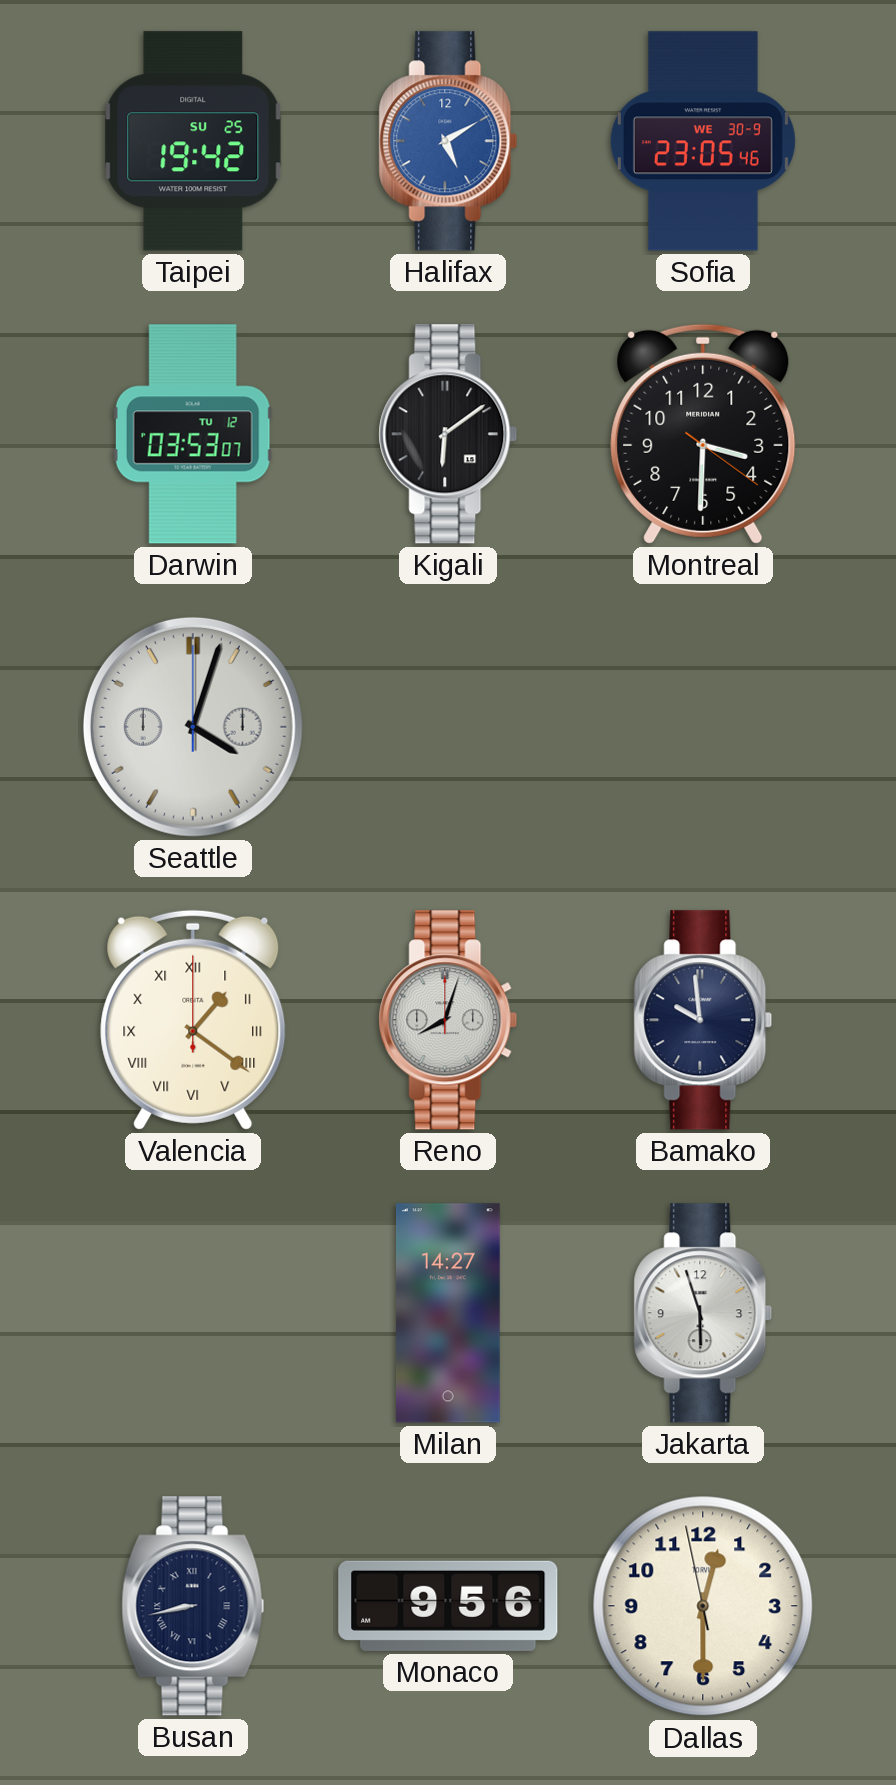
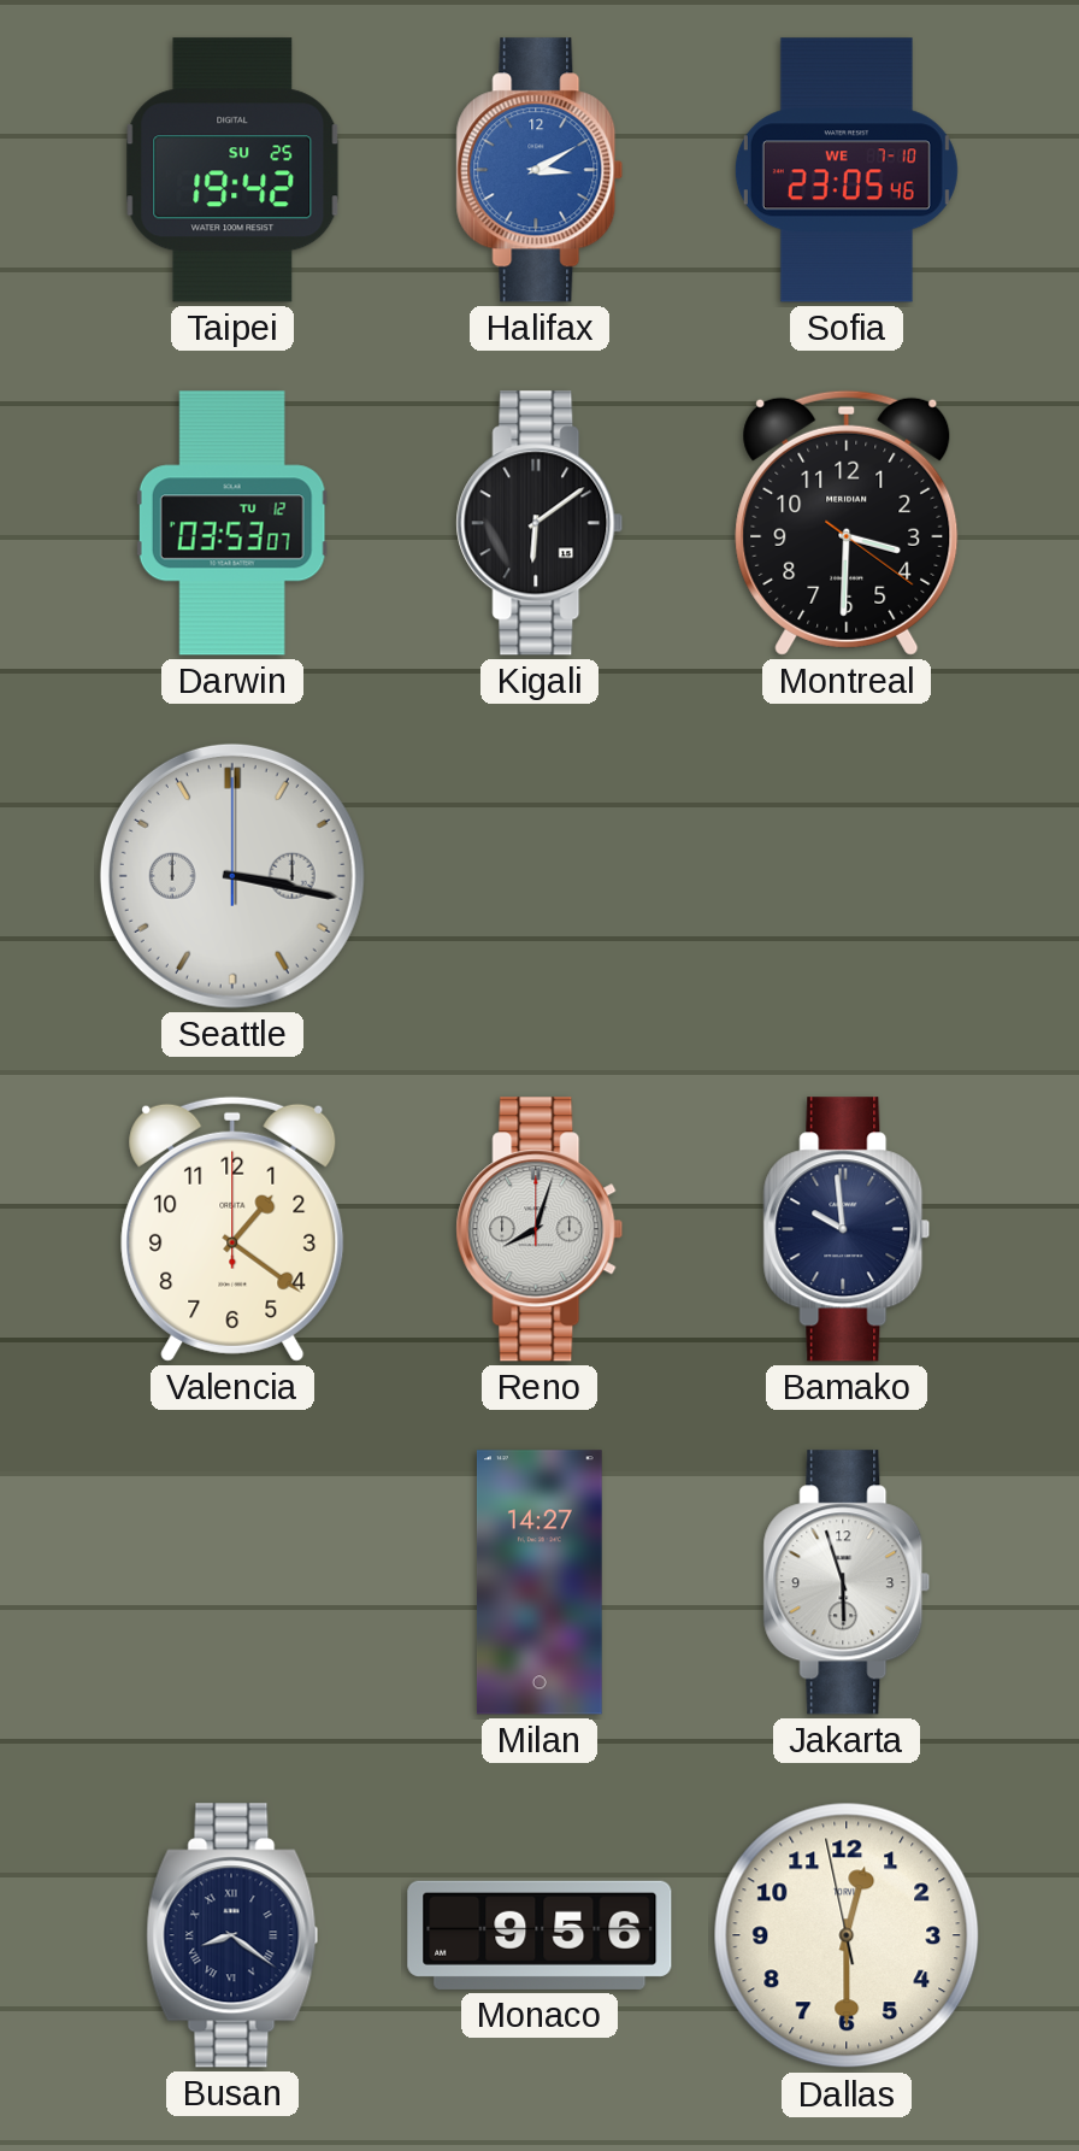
Halifax: 5:10 -> 3:10
Sofia date: WE 30-9 -> WE 7-10
Seattle: 4:03 -> 3:17
Valencia numerals: Roman -> Arabic
Busan: 8:43 -> 8:21
